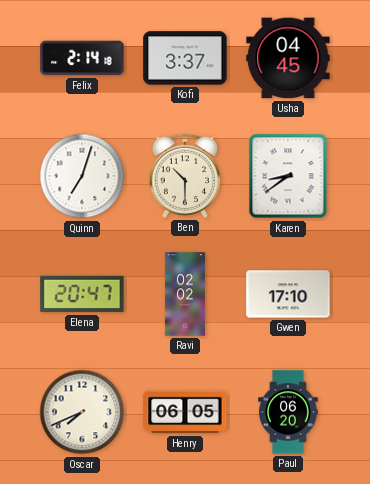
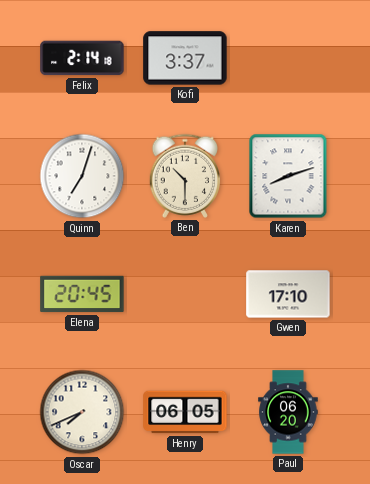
Usha: 04:45 -> none
Karen: 8:39 -> 8:12
Elena: 20:47 -> 20:45
Ravi: 02:02 -> none
